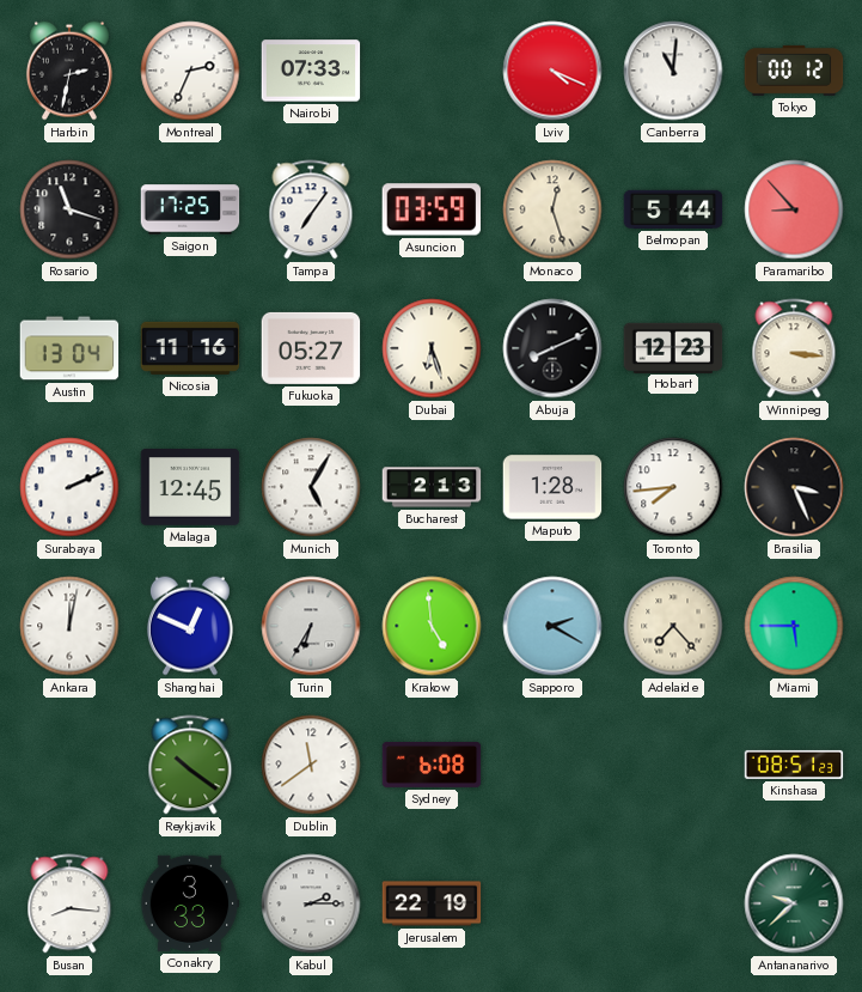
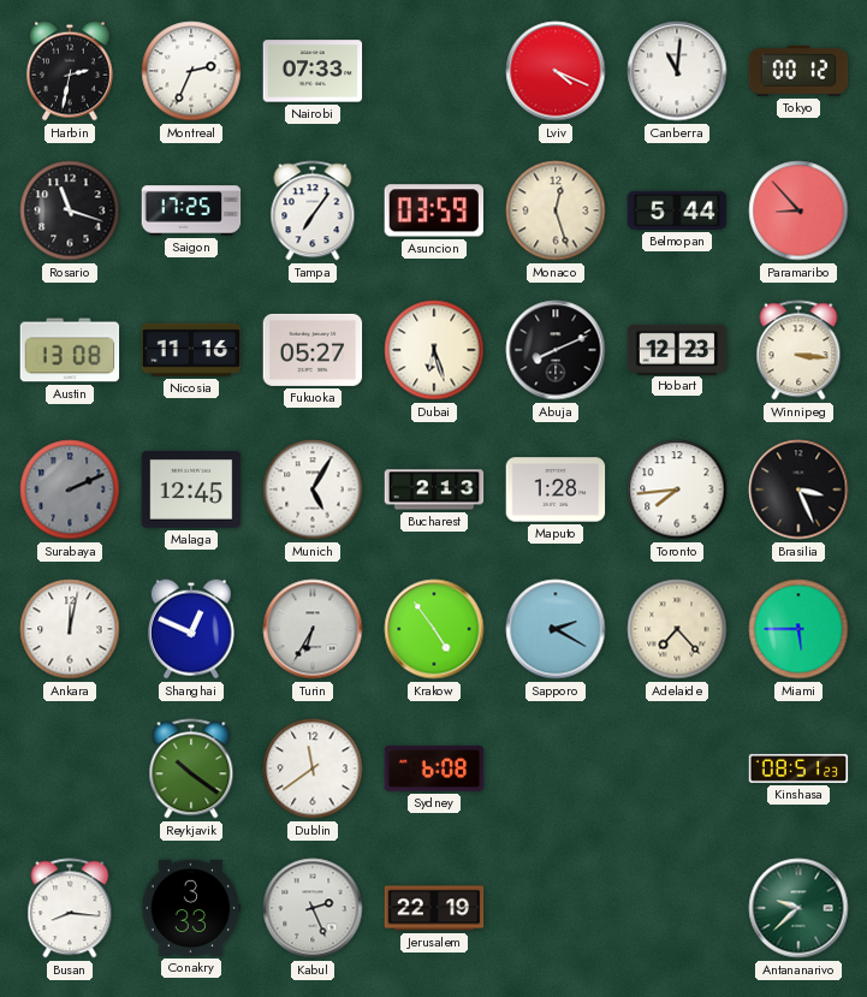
Austin: 13:04 -> 13:08
Surabaya dial: white -> grey
Krakow: 4:59 -> 4:54
Kabul: 2:15 -> 2:26
